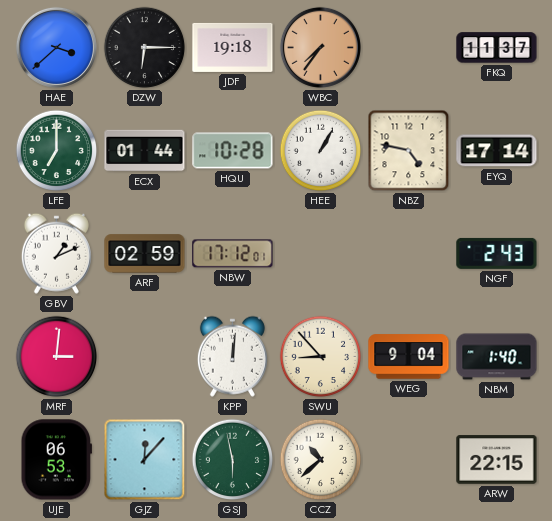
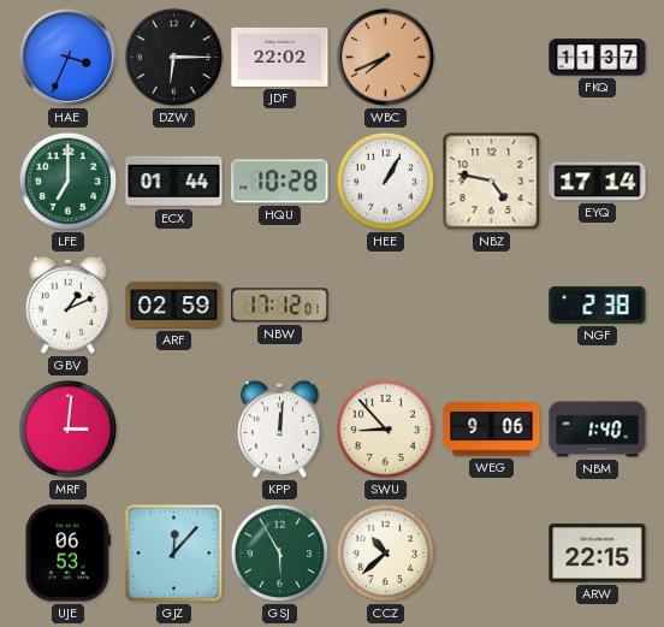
HAE: 3:38 -> 3:34
JDF: 19:18 -> 22:02
WBC: 7:36 -> 7:41
NGF: 2:43 -> 2:38
WEG: 9:04 -> 9:06
GSJ: 5:58 -> 5:55
